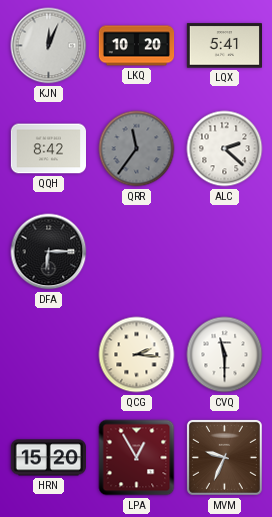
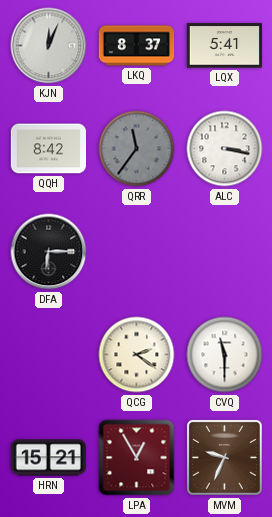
LKQ: 10:20 -> 8:37
ALC: 2:22 -> 3:17
QCG: 2:16 -> 2:21
HRN: 15:20 -> 15:21
